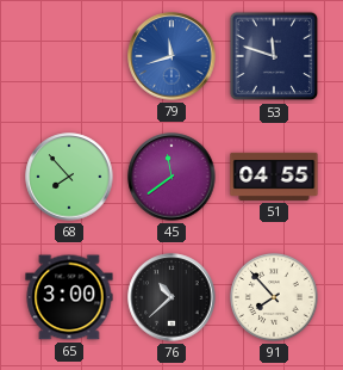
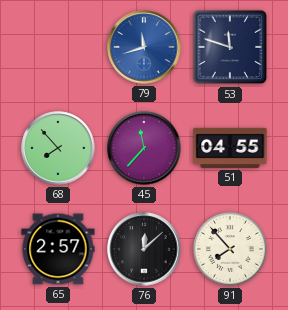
45: 11:39 -> 11:37
65: 3:00 -> 2:57
76: 10:38 -> 12:08
